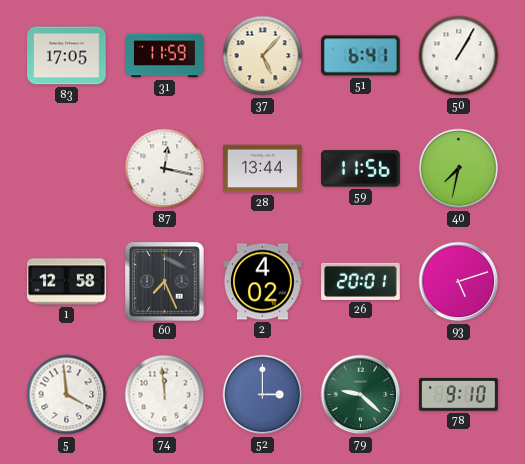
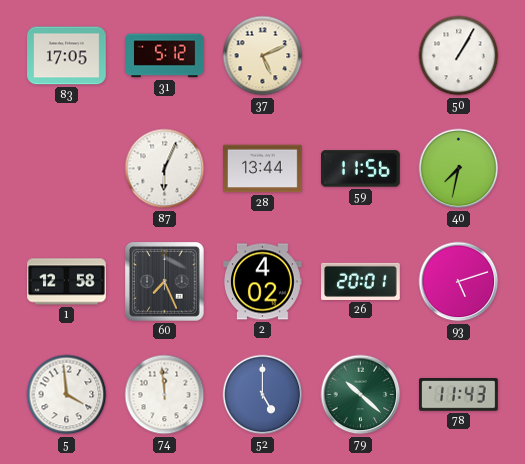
31: 11:59 -> 5:12
37: 5:07 -> 5:11
51: 6:41 -> none
87: 12:17 -> 6:04
52: 3:00 -> 5:00
79: 9:22 -> 10:22
78: 9:10 -> 11:43
